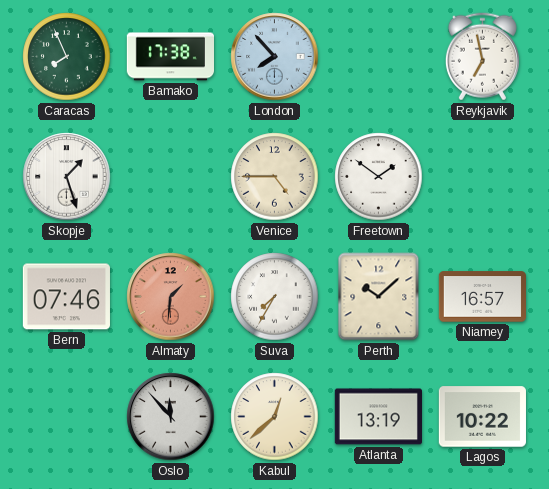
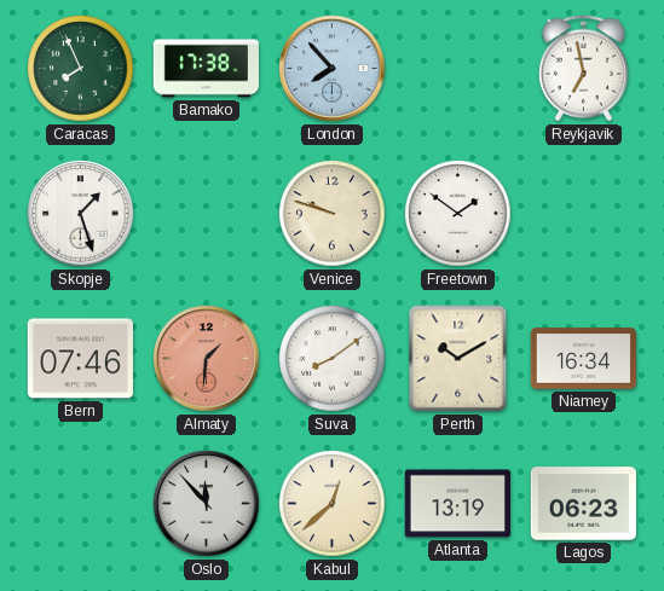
Venice: 4:45 -> 9:48
Suva: 7:35 -> 8:09
Perth: 10:08 -> 10:10
Niamey: 16:57 -> 16:34
Lagos: 10:22 -> 06:23
